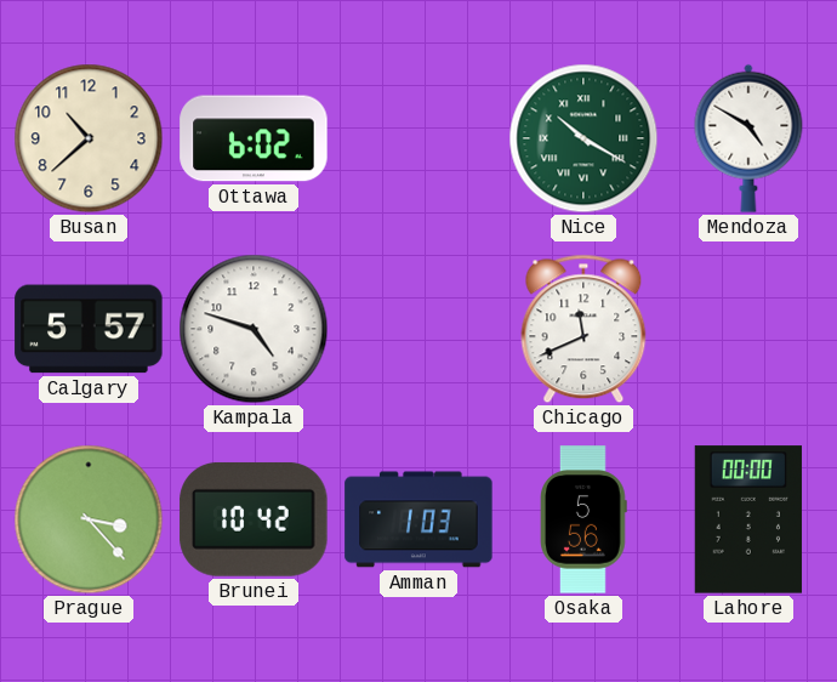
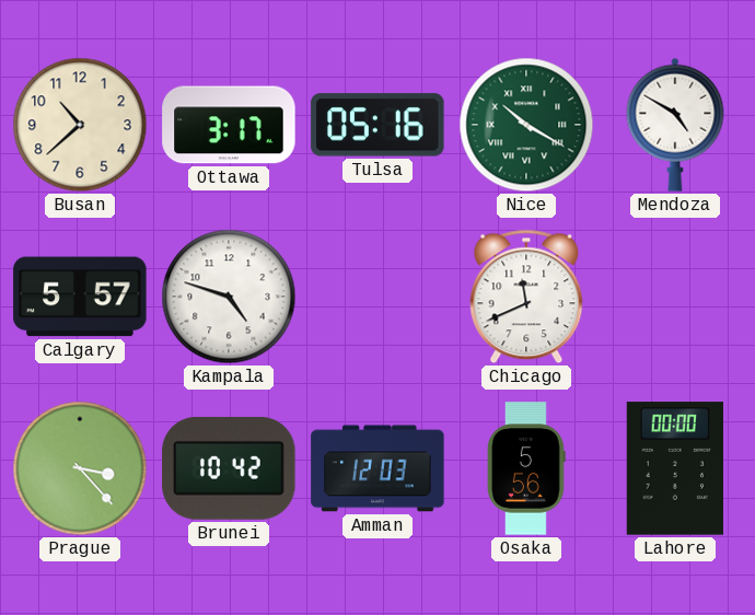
Ottawa: 6:02 -> 3:17
Tulsa: none -> 05:16
Amman: 1:03 -> 12:03
